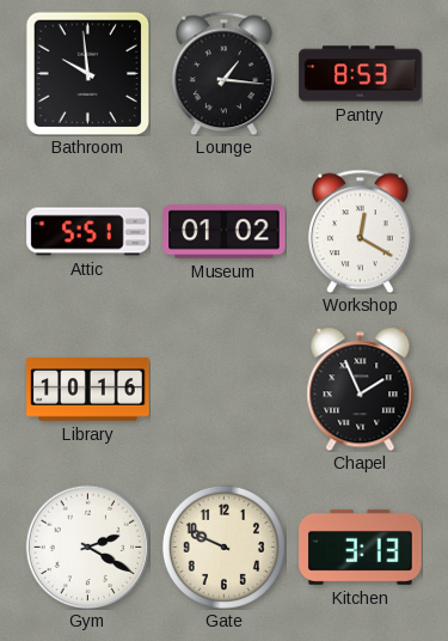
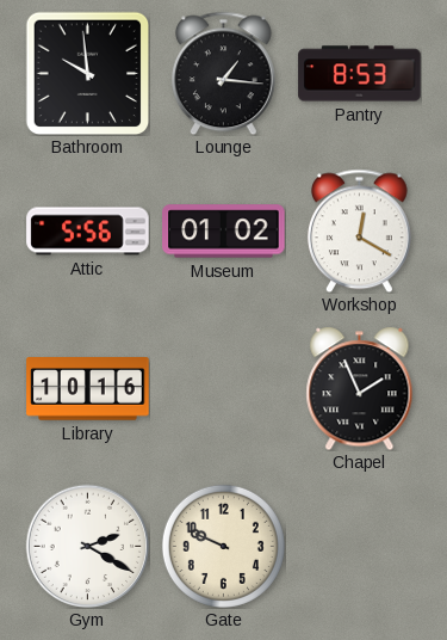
Attic: 5:51 -> 5:56
Kitchen: 3:13 -> none
